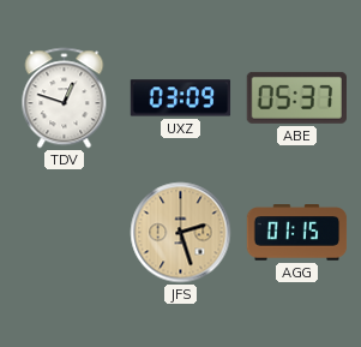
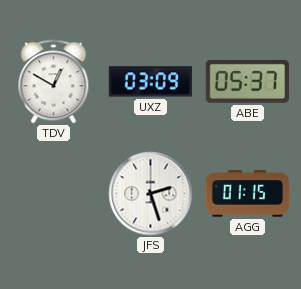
TDV: 12:48 -> 12:50
JFS dial: champagne -> white
